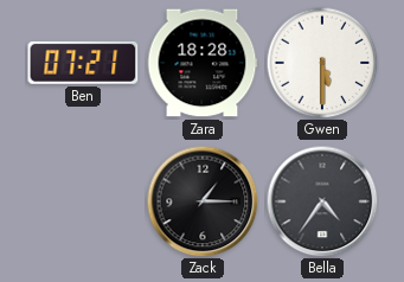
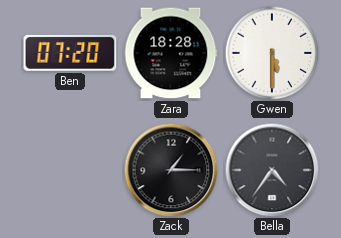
Ben: 07:21 -> 07:20
